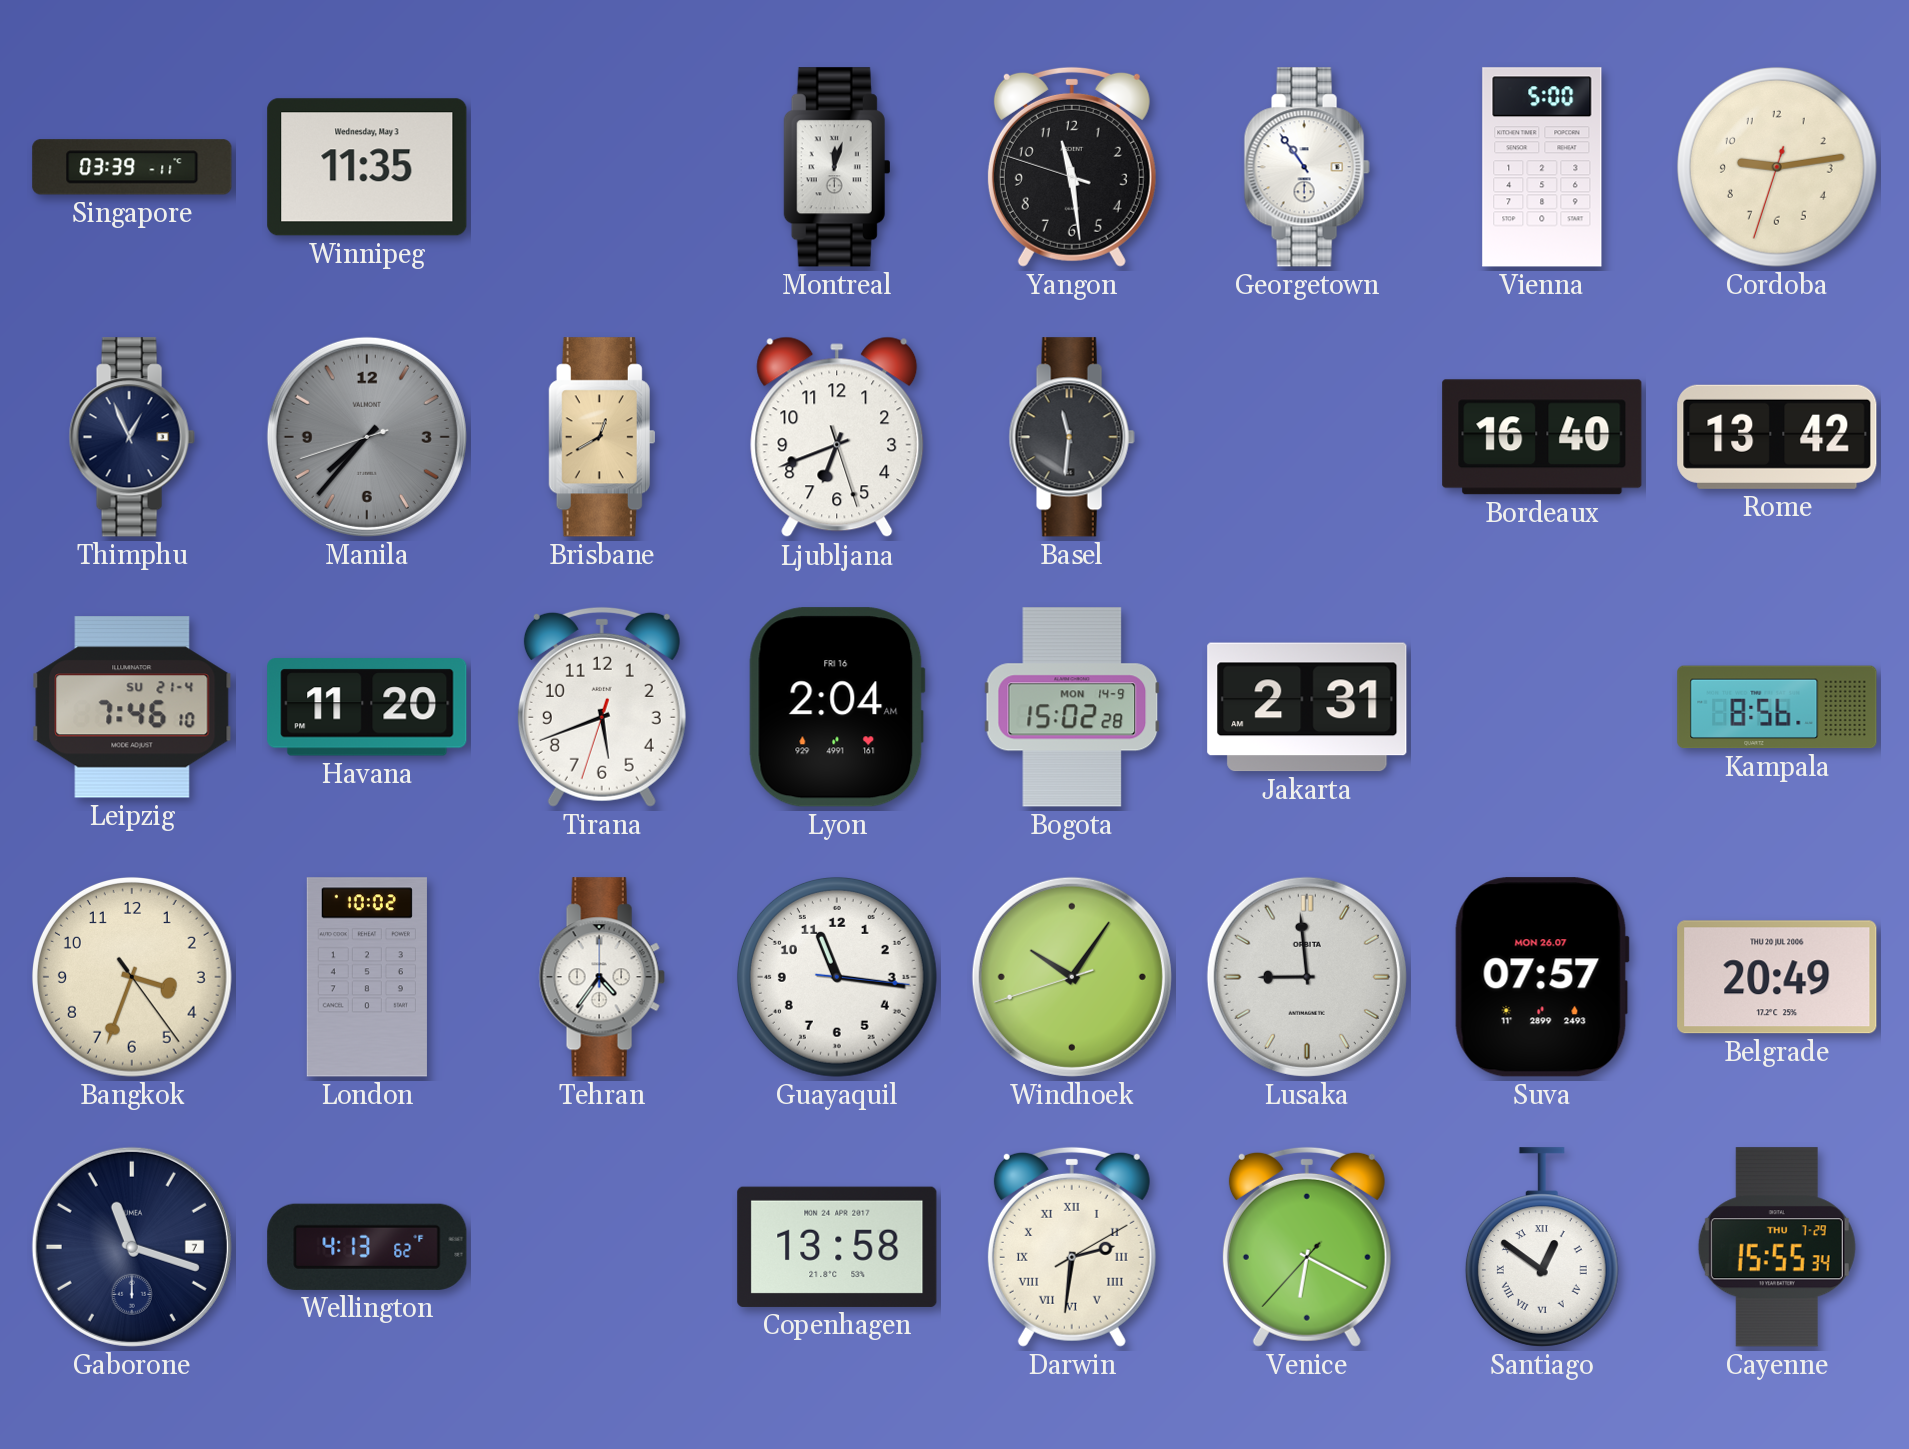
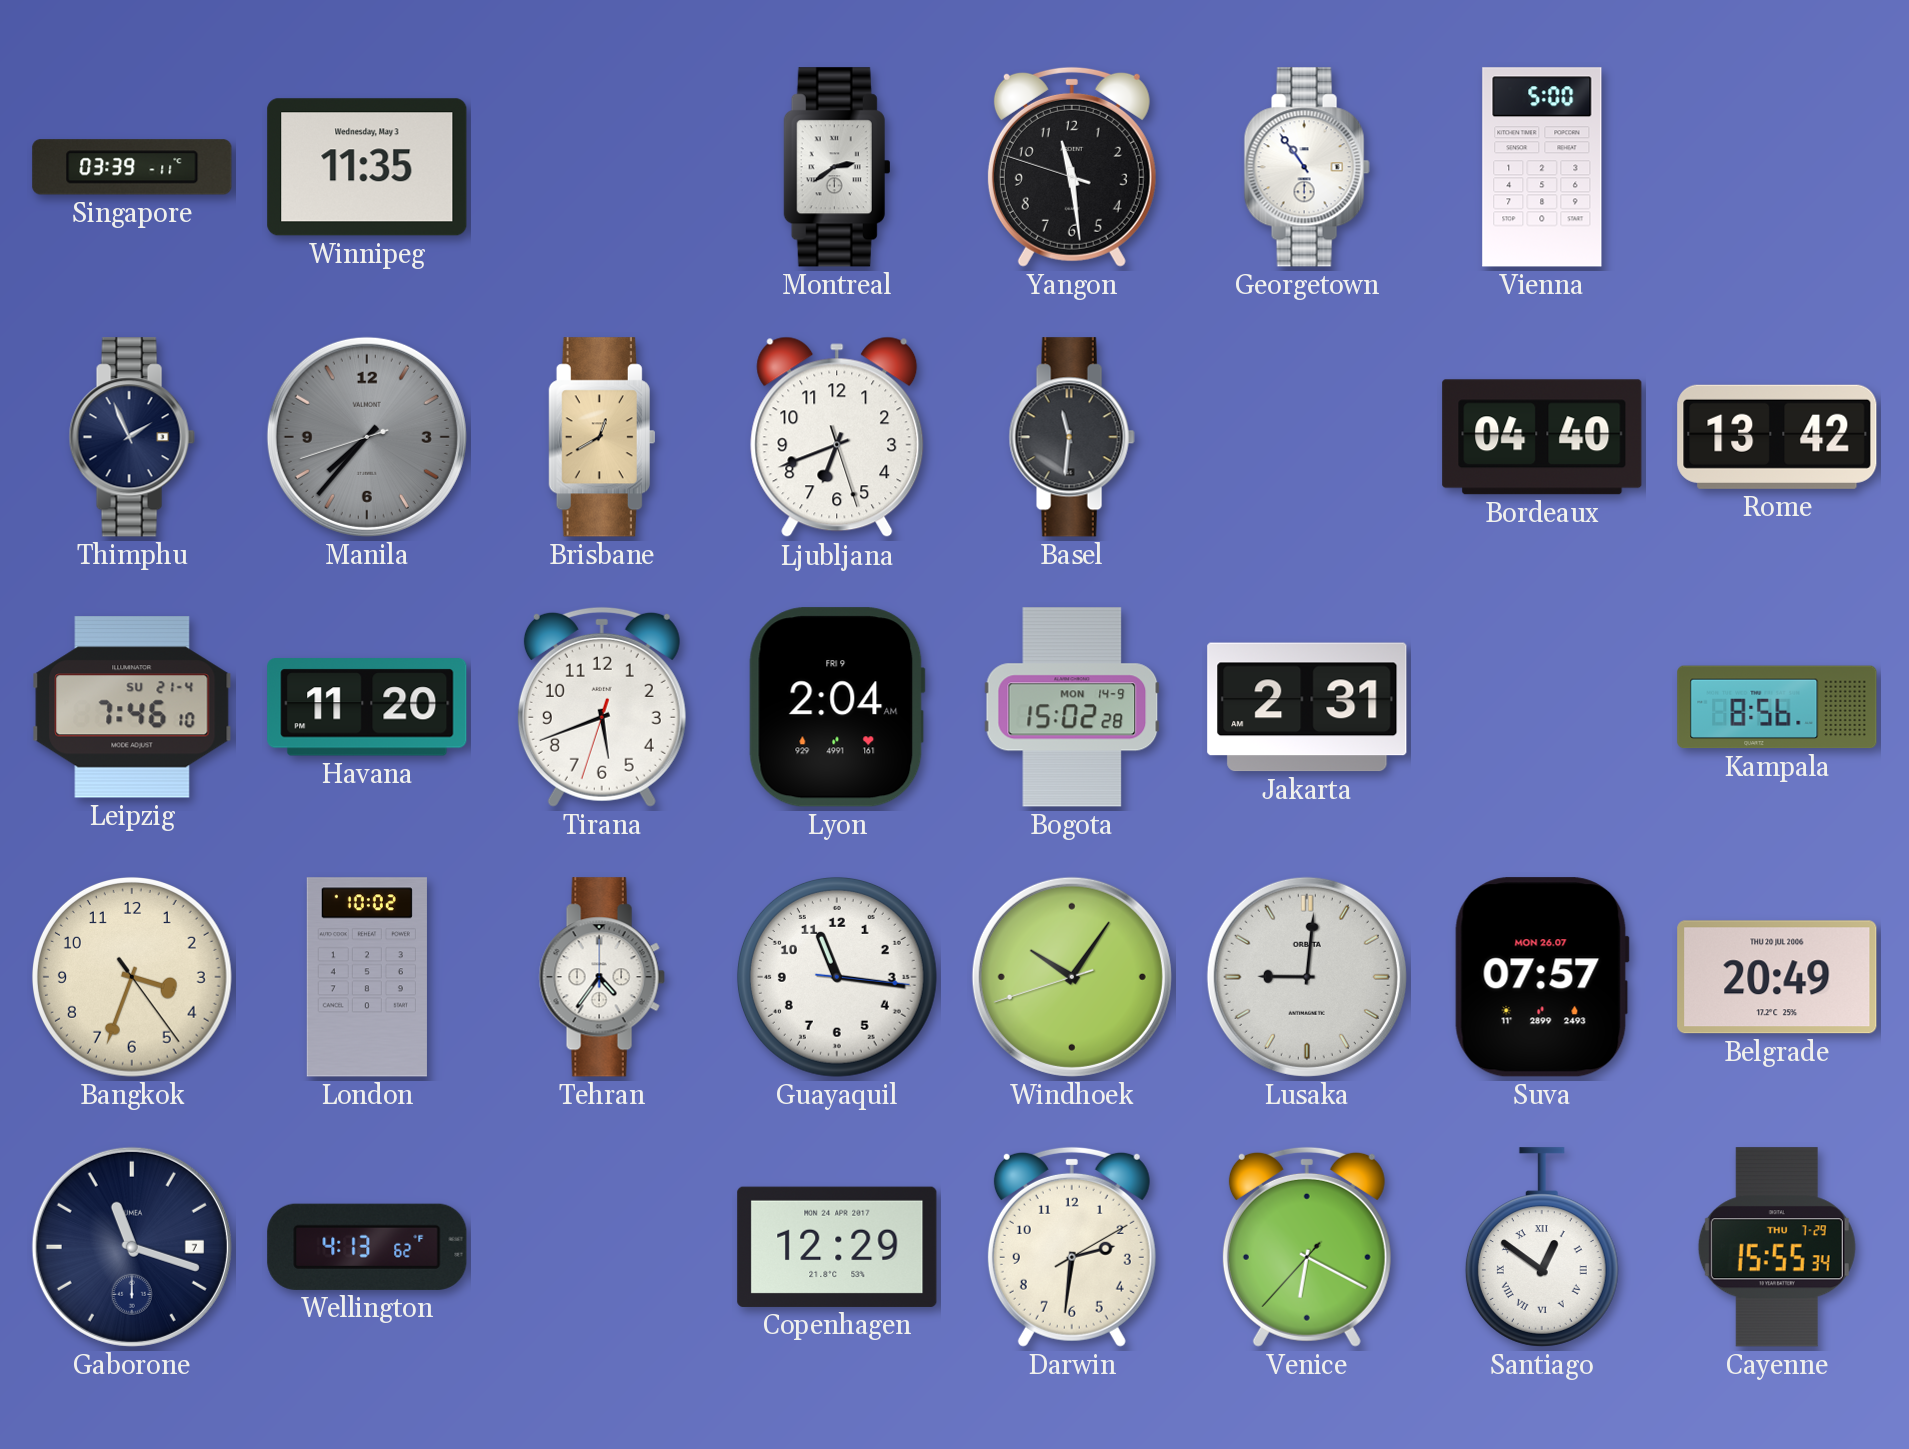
Montreal: 12:03 -> 2:39
Cordoba: 9:13 -> none
Thimphu: 12:56 -> 1:56
Bordeaux: 16:40 -> 04:40
Lyon date: FRI 16 -> FRI 9
Lusaka: 8:59 -> 9:01
Copenhagen: 13:58 -> 12:29
Darwin numerals: Roman -> Arabic
